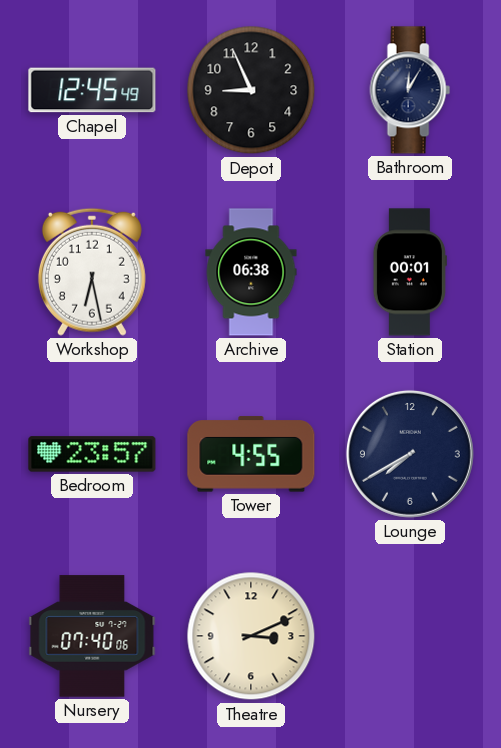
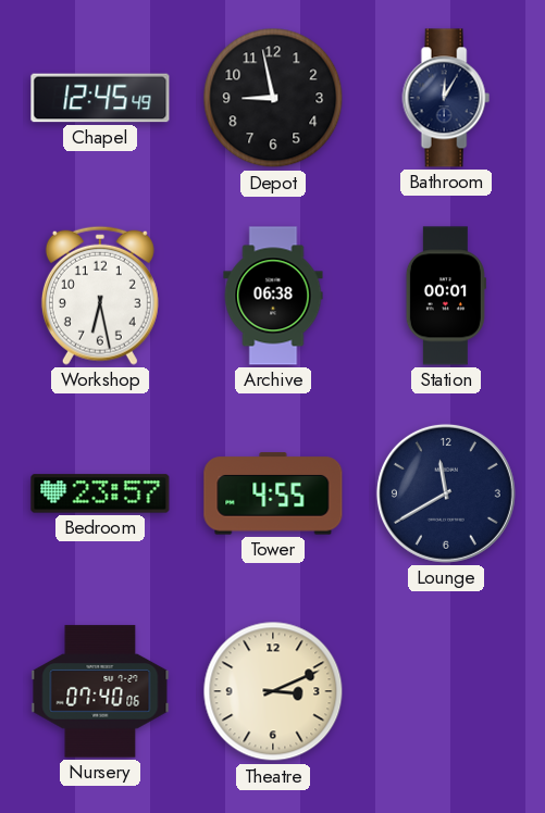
Depot: 8:56 -> 8:58
Lounge: 7:40 -> 11:40
